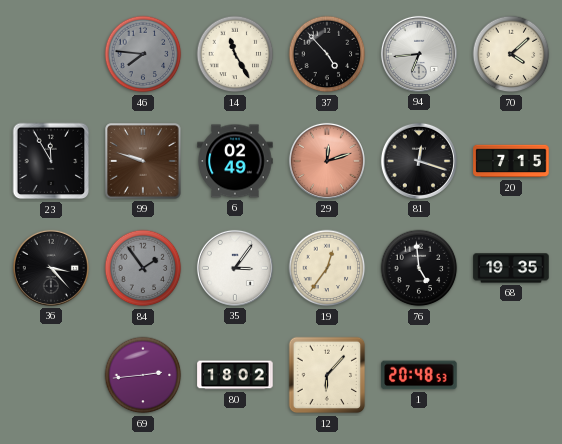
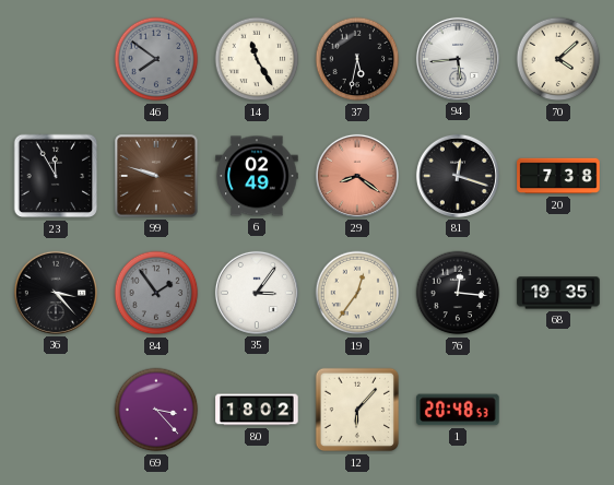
46: 7:46 -> 7:51
37: 4:53 -> 5:32
94: 6:44 -> 5:44
29: 12:12 -> 8:21
20: 7:15 -> 7:38
76: 4:59 -> 12:16
69: 2:44 -> 3:23
